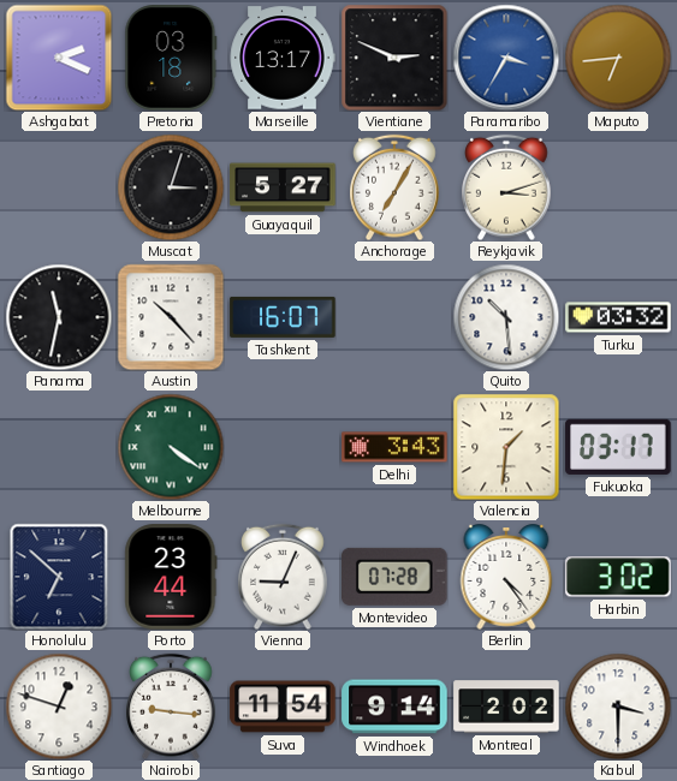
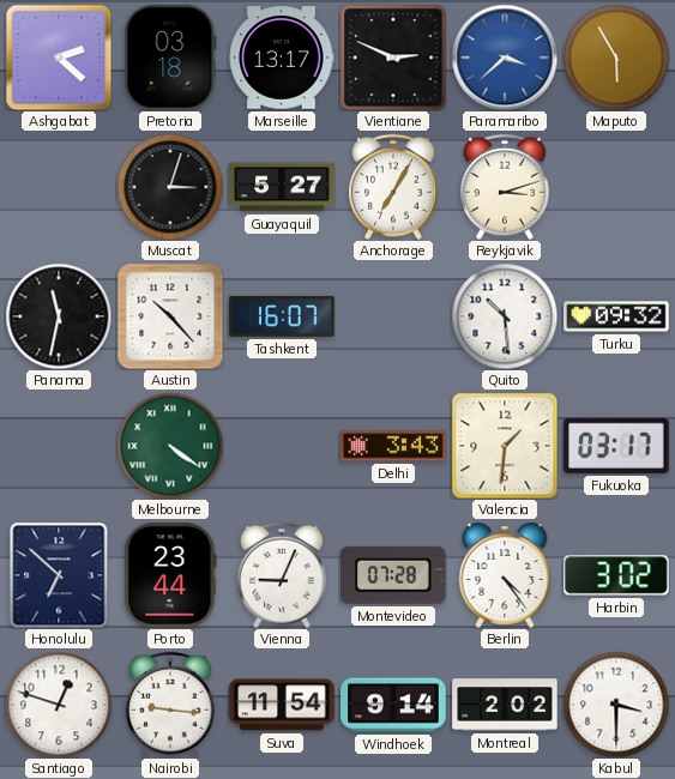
Ashgabat: 2:19 -> 2:22
Paramaribo: 3:35 -> 3:38
Maputo: 6:44 -> 5:55
Turku: 03:32 -> 09:32
